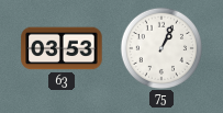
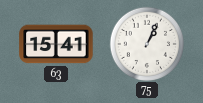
63: 03:53 -> 15:41
